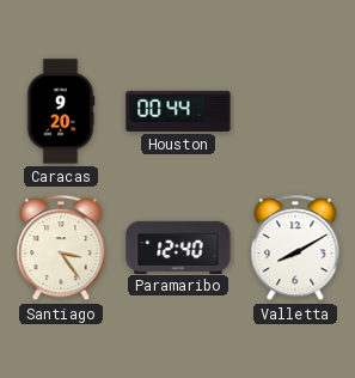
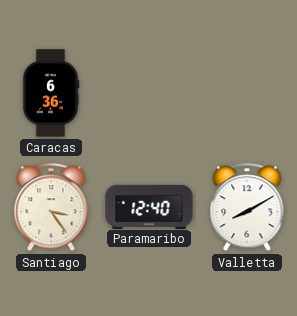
Caracas: 9:20 -> 6:36
Houston: 00:44 -> none
